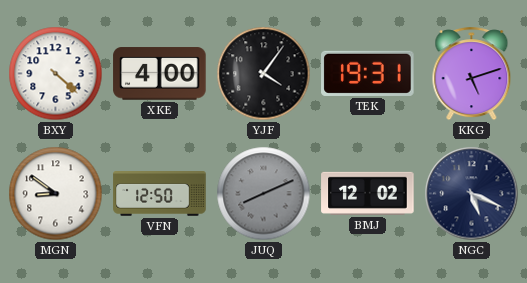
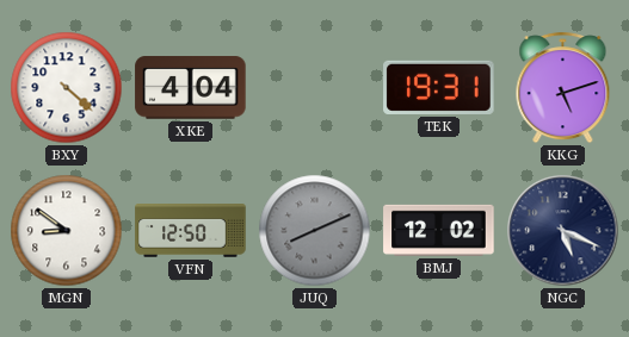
XKE: 4:00 -> 4:04
YJF: 4:06 -> none
